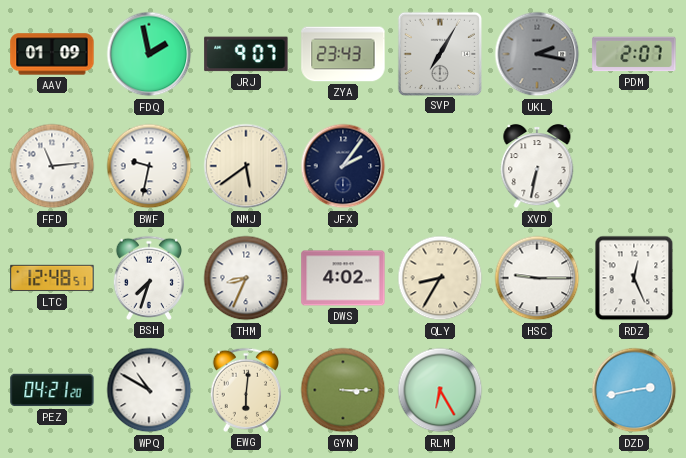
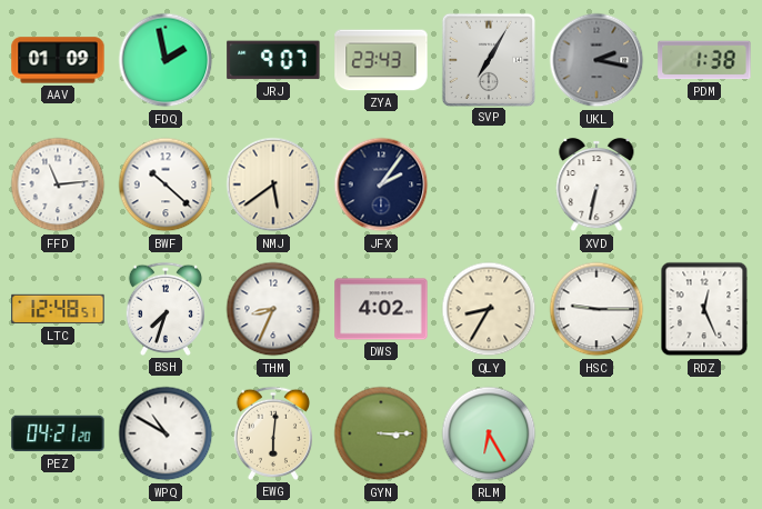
PDM: 2:07 -> 1:38
BWF: 9:32 -> 10:22
DZD: 2:43 -> none
